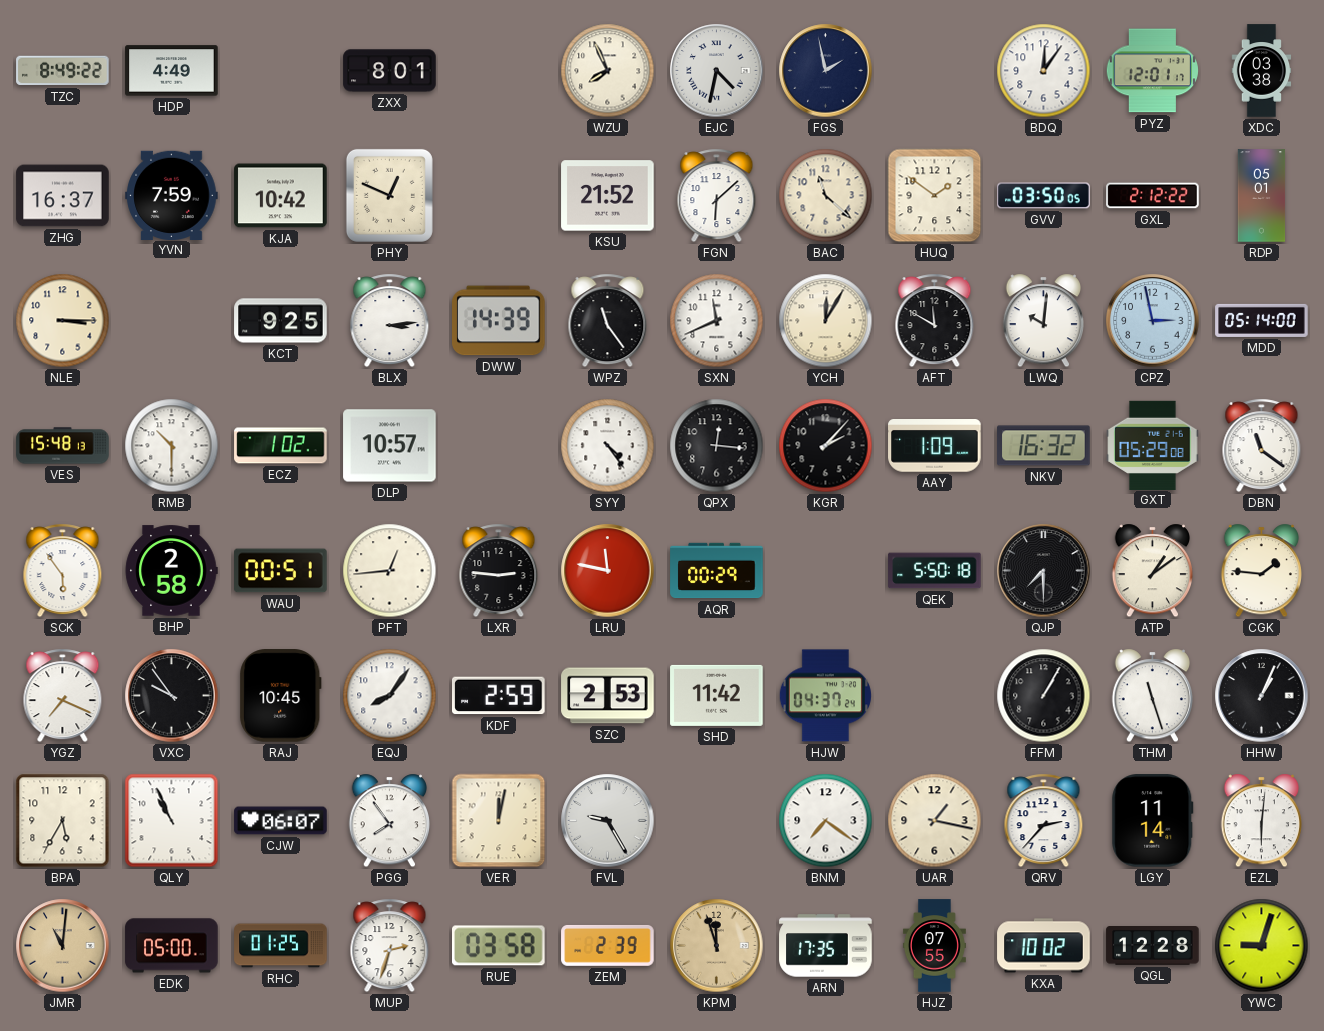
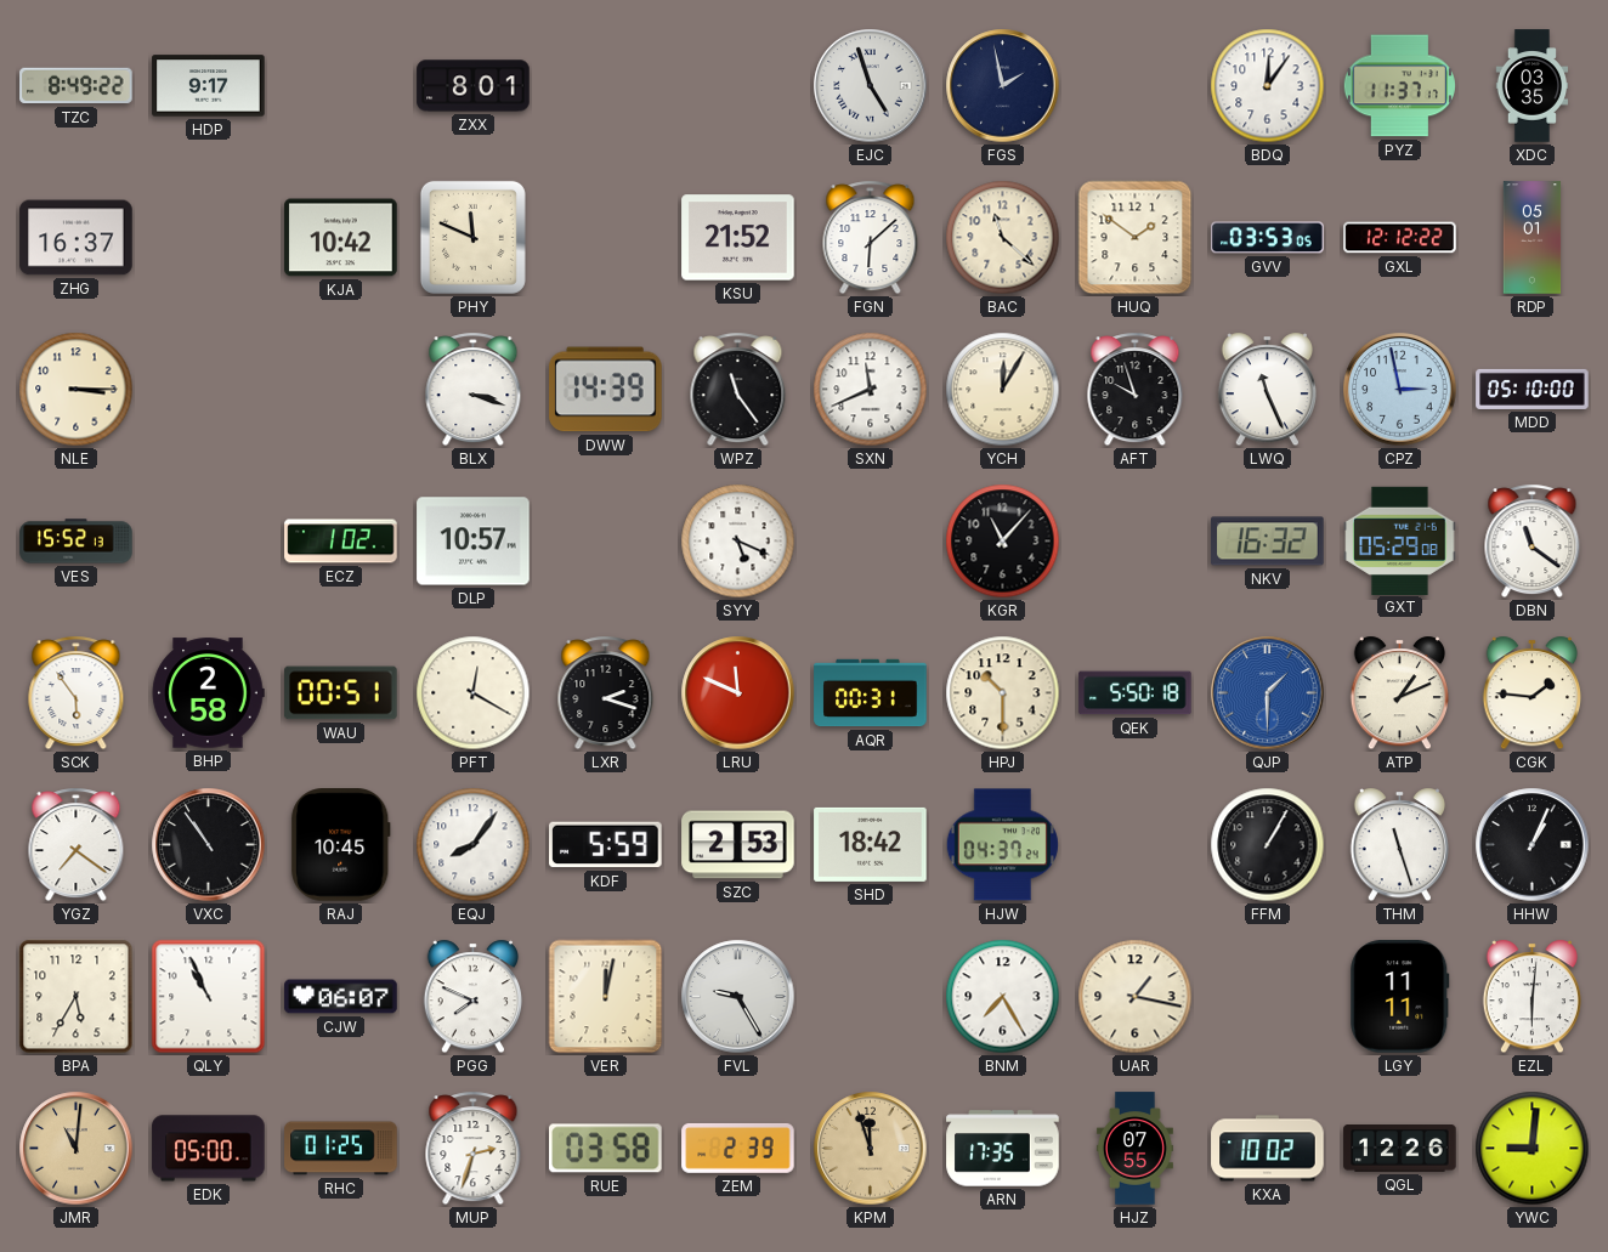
HDP: 4:49 -> 9:17
WZU: 7:56 -> none
EJC: 4:32 -> 4:57
PYZ: 12:01 -> 11:37
XDC: 03:38 -> 03:35
YVN: 7:59 -> none
PHY: 12:49 -> 11:49
GVV: 03:50 -> 03:53
GXL: 2:12 -> 12:12
KCT: 9:25 -> none
BLX: 3:14 -> 3:18
AFT: 11:50 -> 9:57
LWQ: 10:01 -> 11:26
MDD: 05:14 -> 05:10
VES: 15:48 -> 15:52
RMB: 10:30 -> none
SYY: 4:24 -> 5:19
QPX: 12:16 -> none
KGR: 2:07 -> 11:07
AAY: 1:09 -> none
PFT: 12:44 -> 12:20
LXR: 2:46 -> 2:18
LRU: 11:47 -> 11:49
AQR: 00:29 -> 00:31
HPJ: none -> 10:30
QJP: 7:30 -> 1:30
QJP dial: black -> blue
ATP: 1:09 -> 1:11
YGZ: 7:19 -> 7:21
VXC: 9:54 -> 10:54
KDF: 2:59 -> 5:59
SHD: 11:42 -> 18:42
PGG: 7:54 -> 7:49
BNM: 7:21 -> 7:25
QRV: 2:37 -> none
LGY: 11:14 -> 11:11
QGL: 12:28 -> 12:26
YWC: 9:03 -> 9:01
